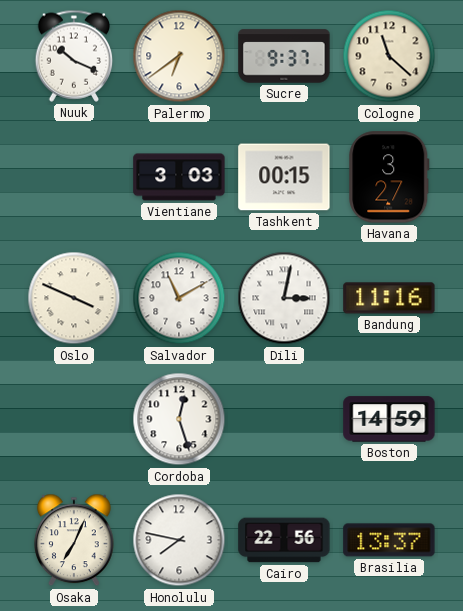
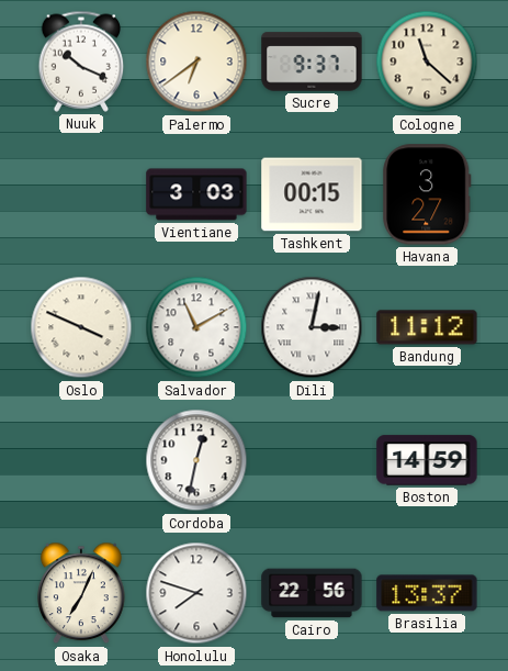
Bandung: 11:16 -> 11:12
Cordoba: 12:27 -> 12:32
Honolulu: 7:47 -> 7:48
